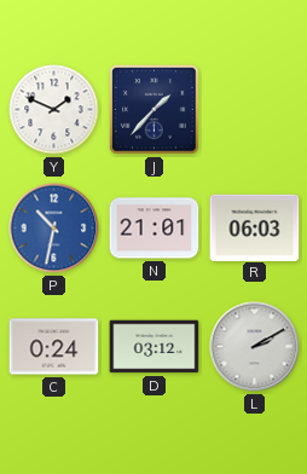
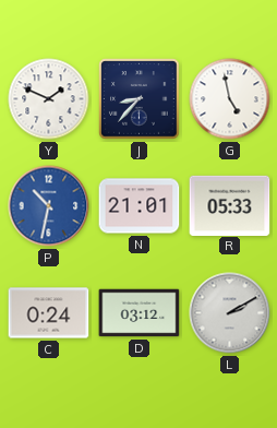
J: 1:37 -> 8:37
G: none -> 4:58
R: 06:03 -> 05:33
